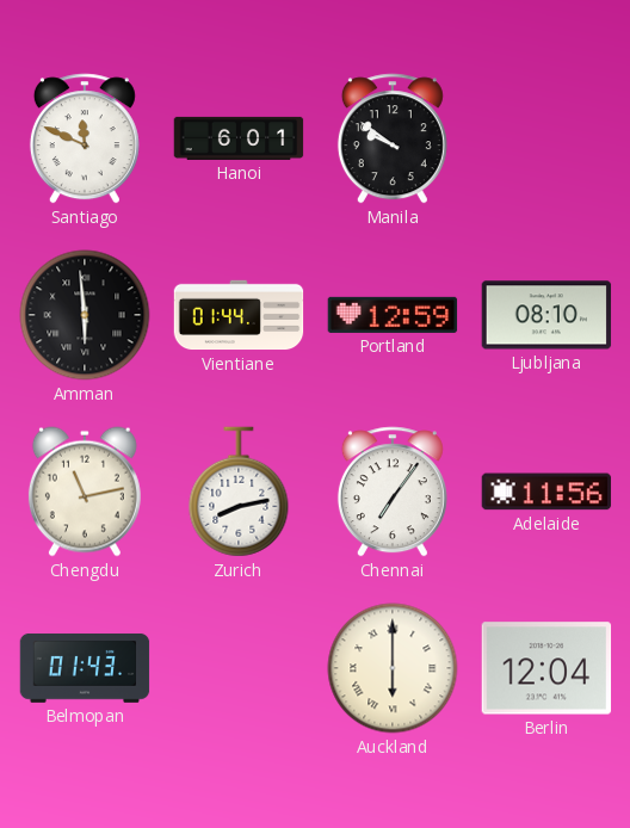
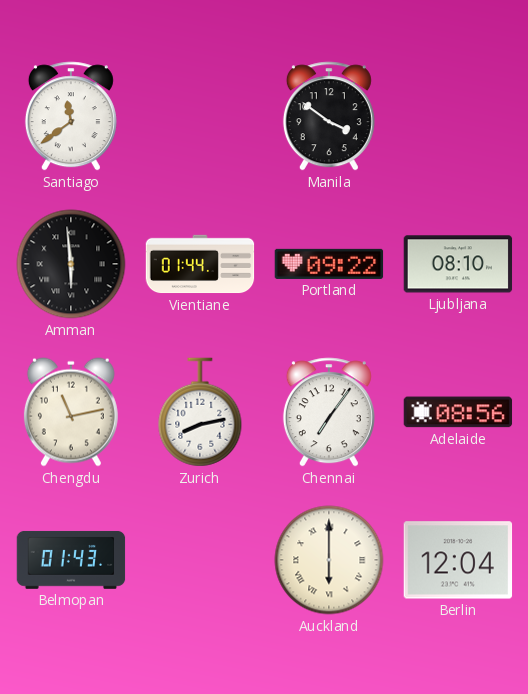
Santiago: 11:49 -> 11:39
Hanoi: 6:01 -> none
Manila: 9:51 -> 3:51
Portland: 12:59 -> 09:22
Adelaide: 11:56 -> 08:56
